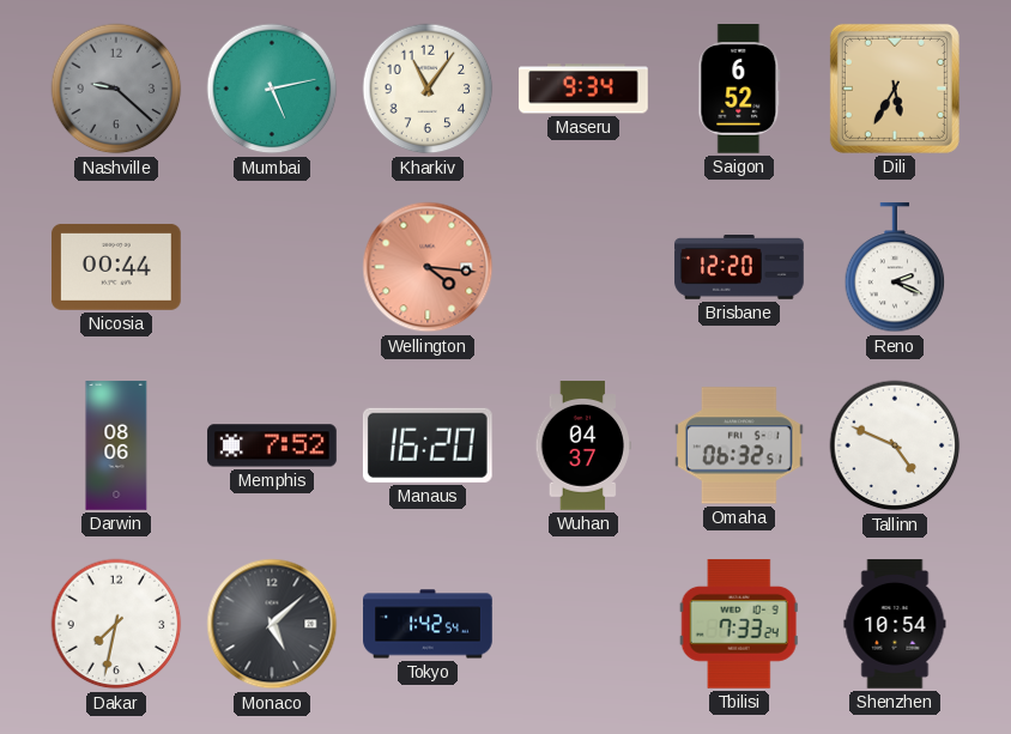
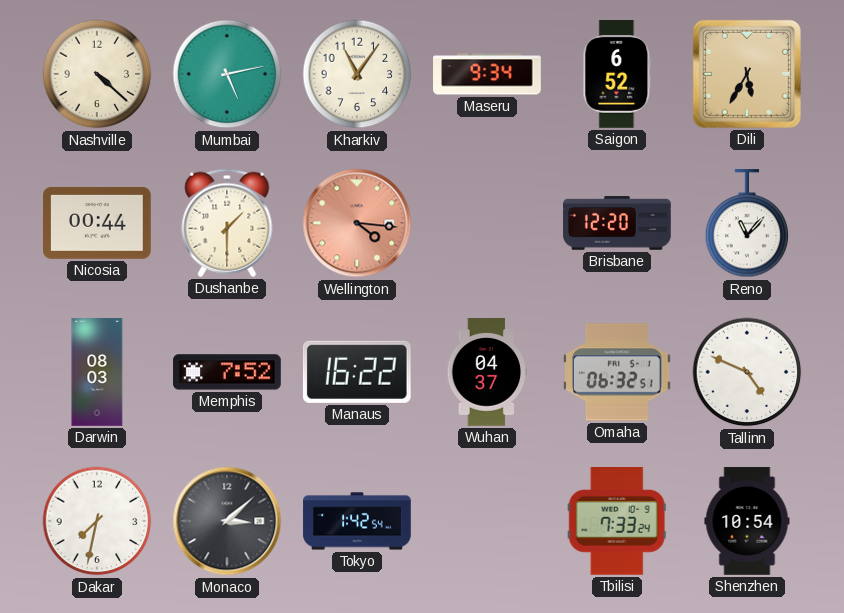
Nashville: 9:22 -> 4:22
Nashville dial: grey -> cream
Dushanbe: none -> 1:30
Reno: 2:19 -> 11:07
Darwin: 08:06 -> 08:03
Manaus: 16:20 -> 16:22
Monaco: 5:08 -> 3:08
